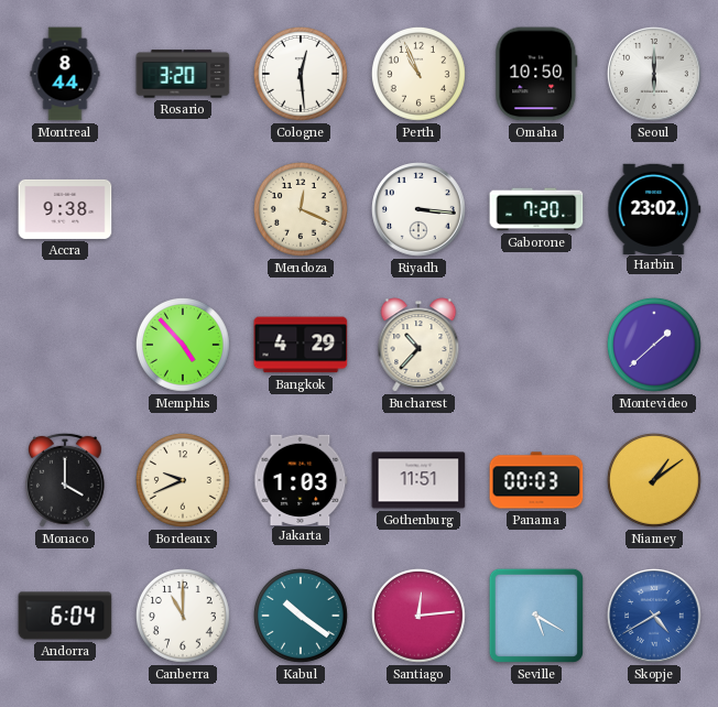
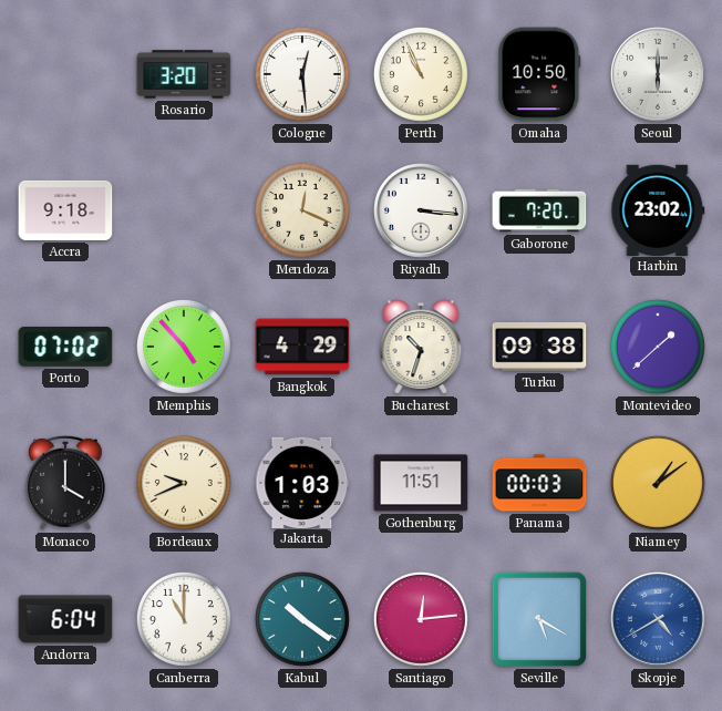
Montreal: 8:44 -> none
Accra: 9:38 -> 9:18
Porto: none -> 07:02
Bucharest: 10:37 -> 10:33
Turku: none -> 09:38
